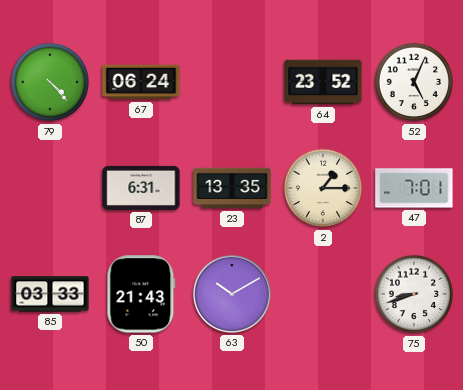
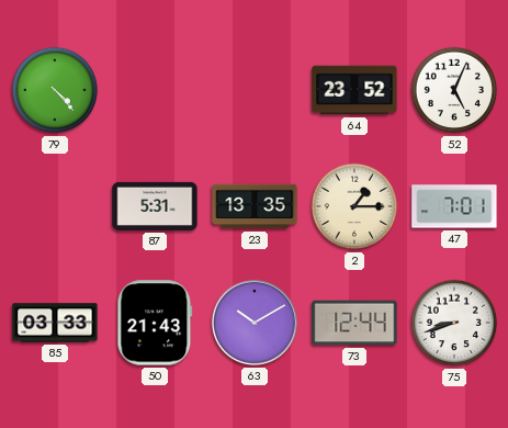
67: 06:24 -> none
87: 6:31 -> 5:31
73: none -> 12:44
